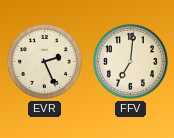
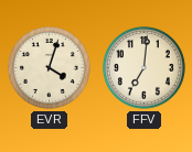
EVR: 2:26 -> 4:03
